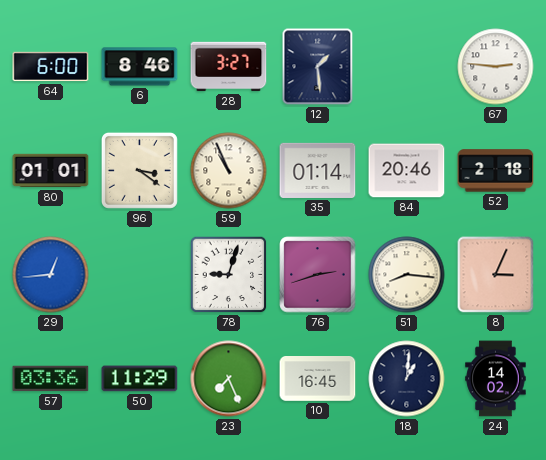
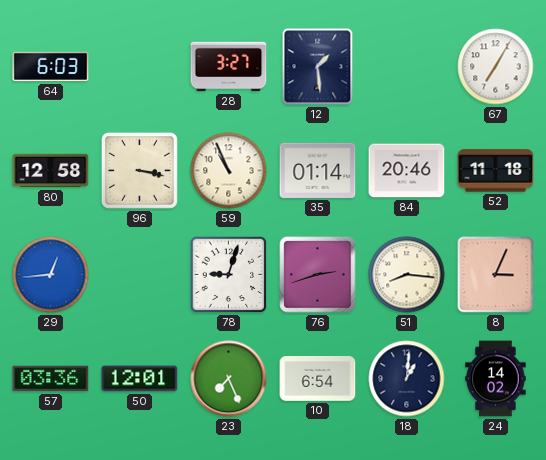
64: 6:00 -> 6:03
6: 8:46 -> none
67: 2:46 -> 7:05
80: 01:01 -> 12:58
96: 3:21 -> 3:17
52: 2:18 -> 11:18
50: 11:29 -> 12:01
10: 16:45 -> 6:54
